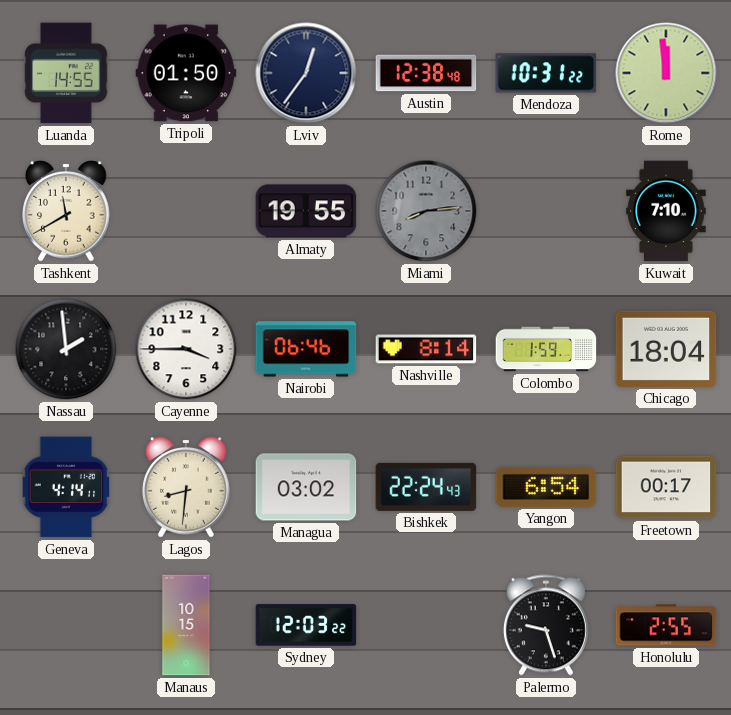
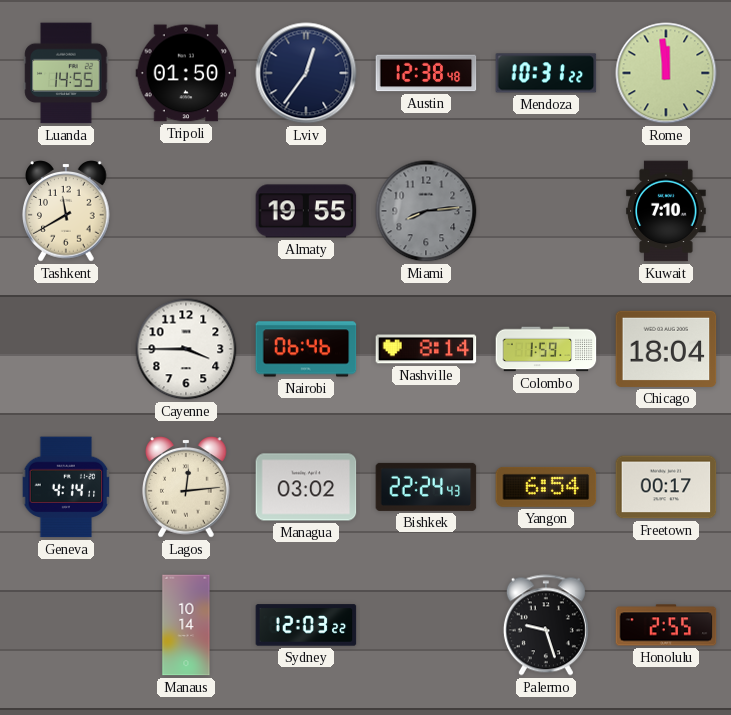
Nassau: 1:59 -> none
Lagos: 8:31 -> 12:14
Manaus: 10:15 -> 10:14
